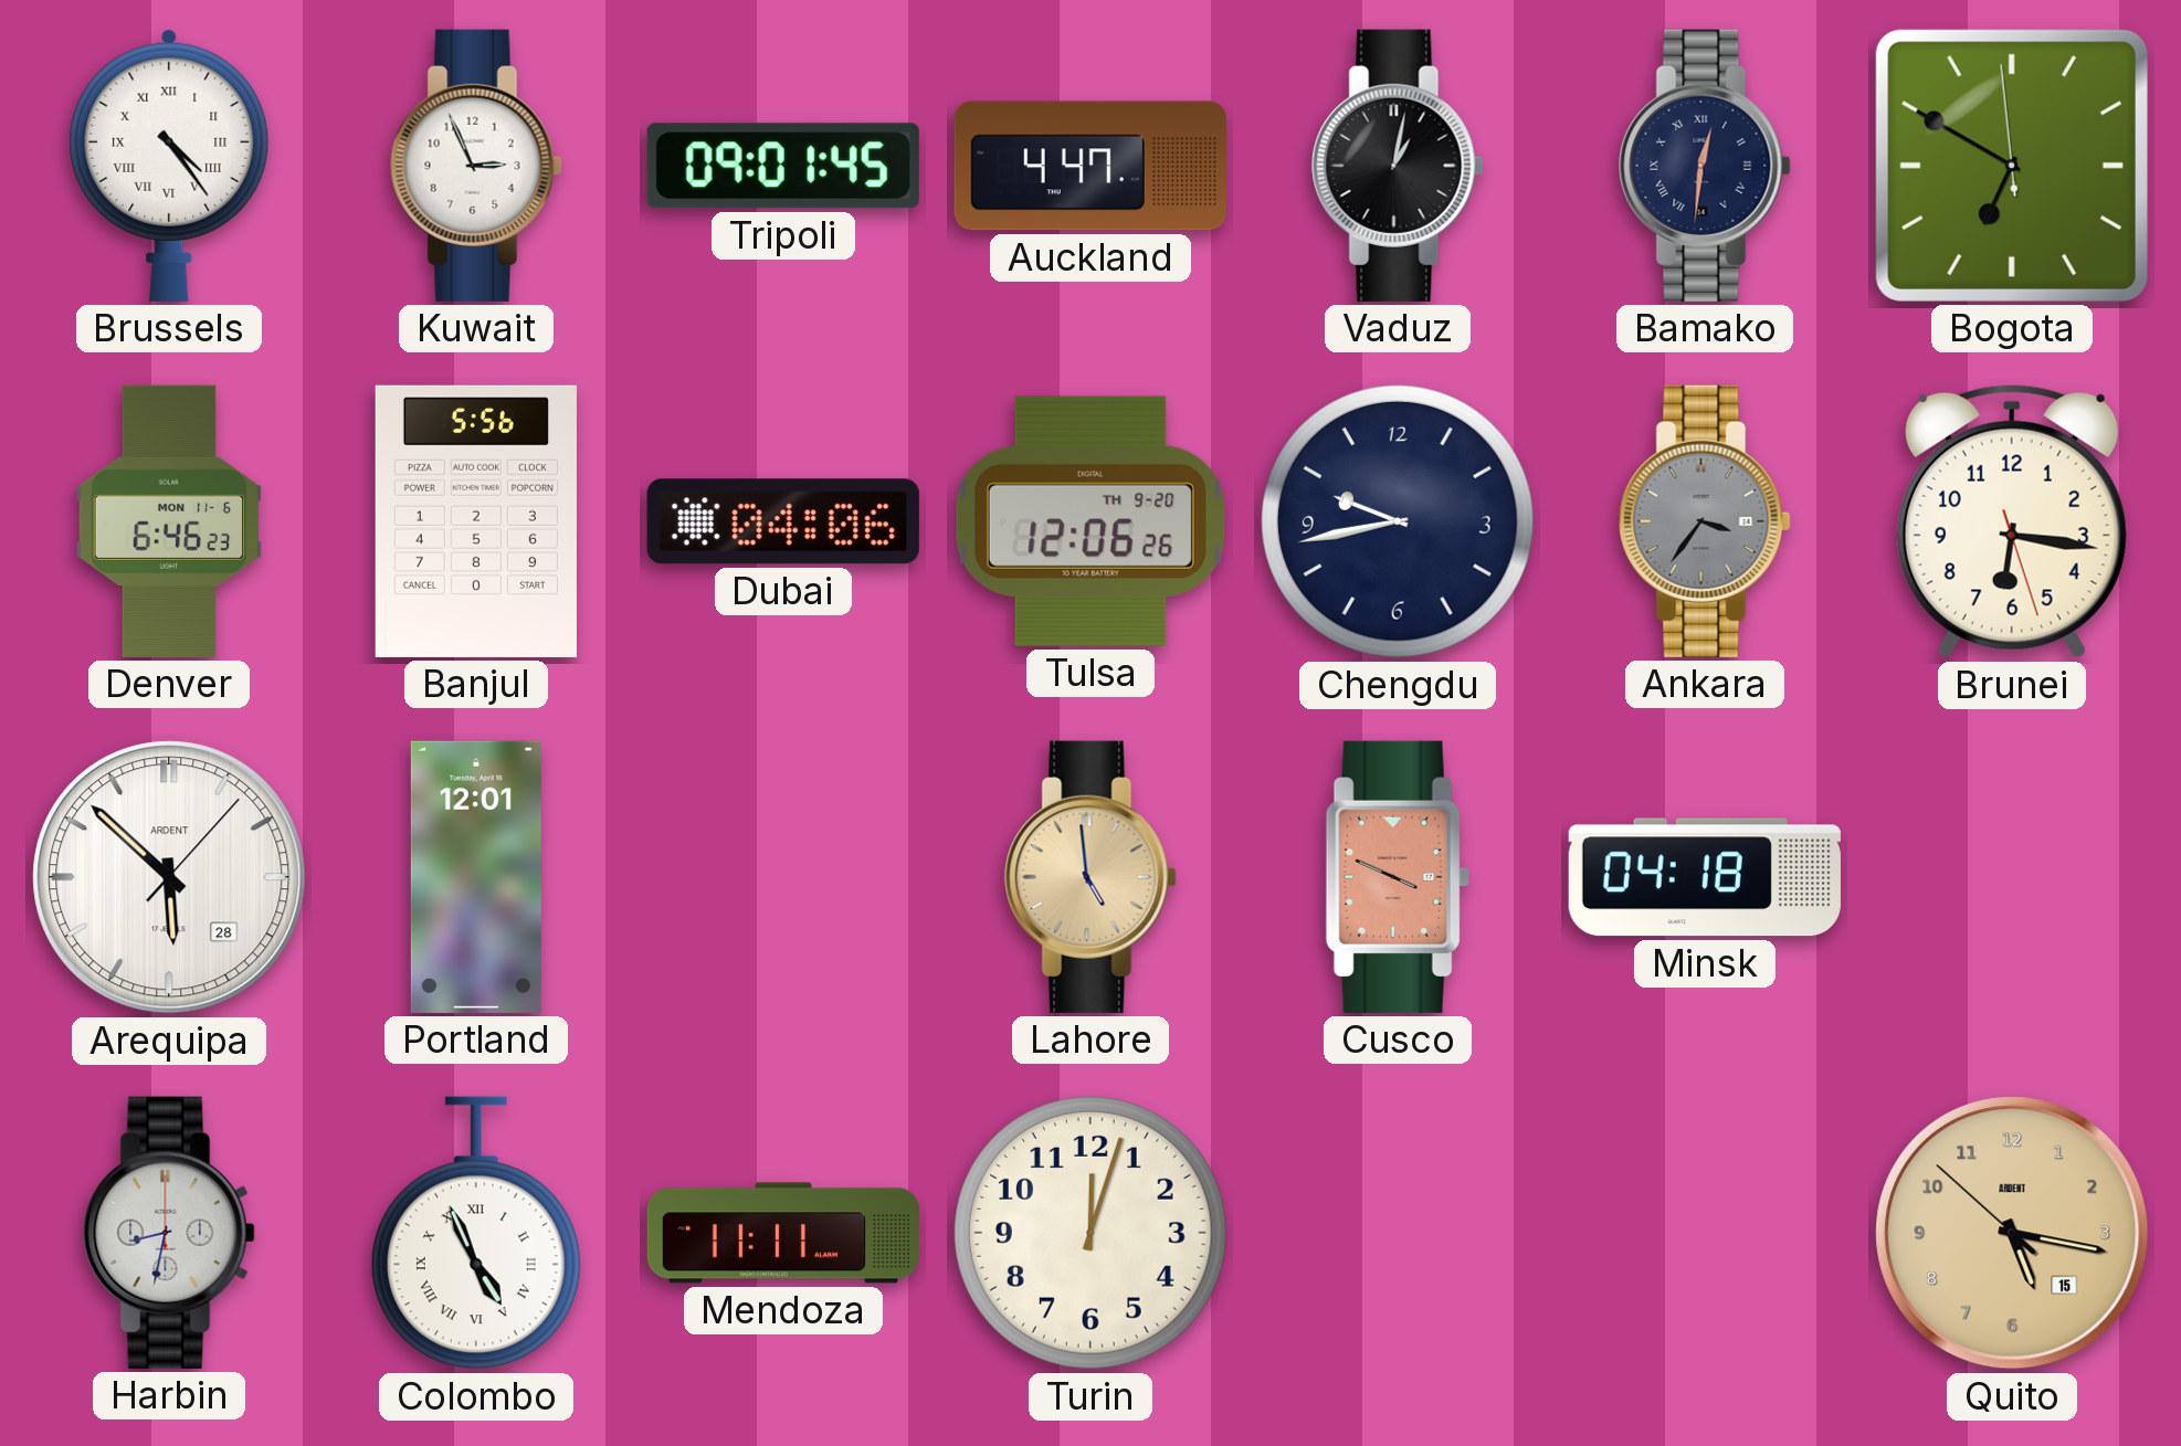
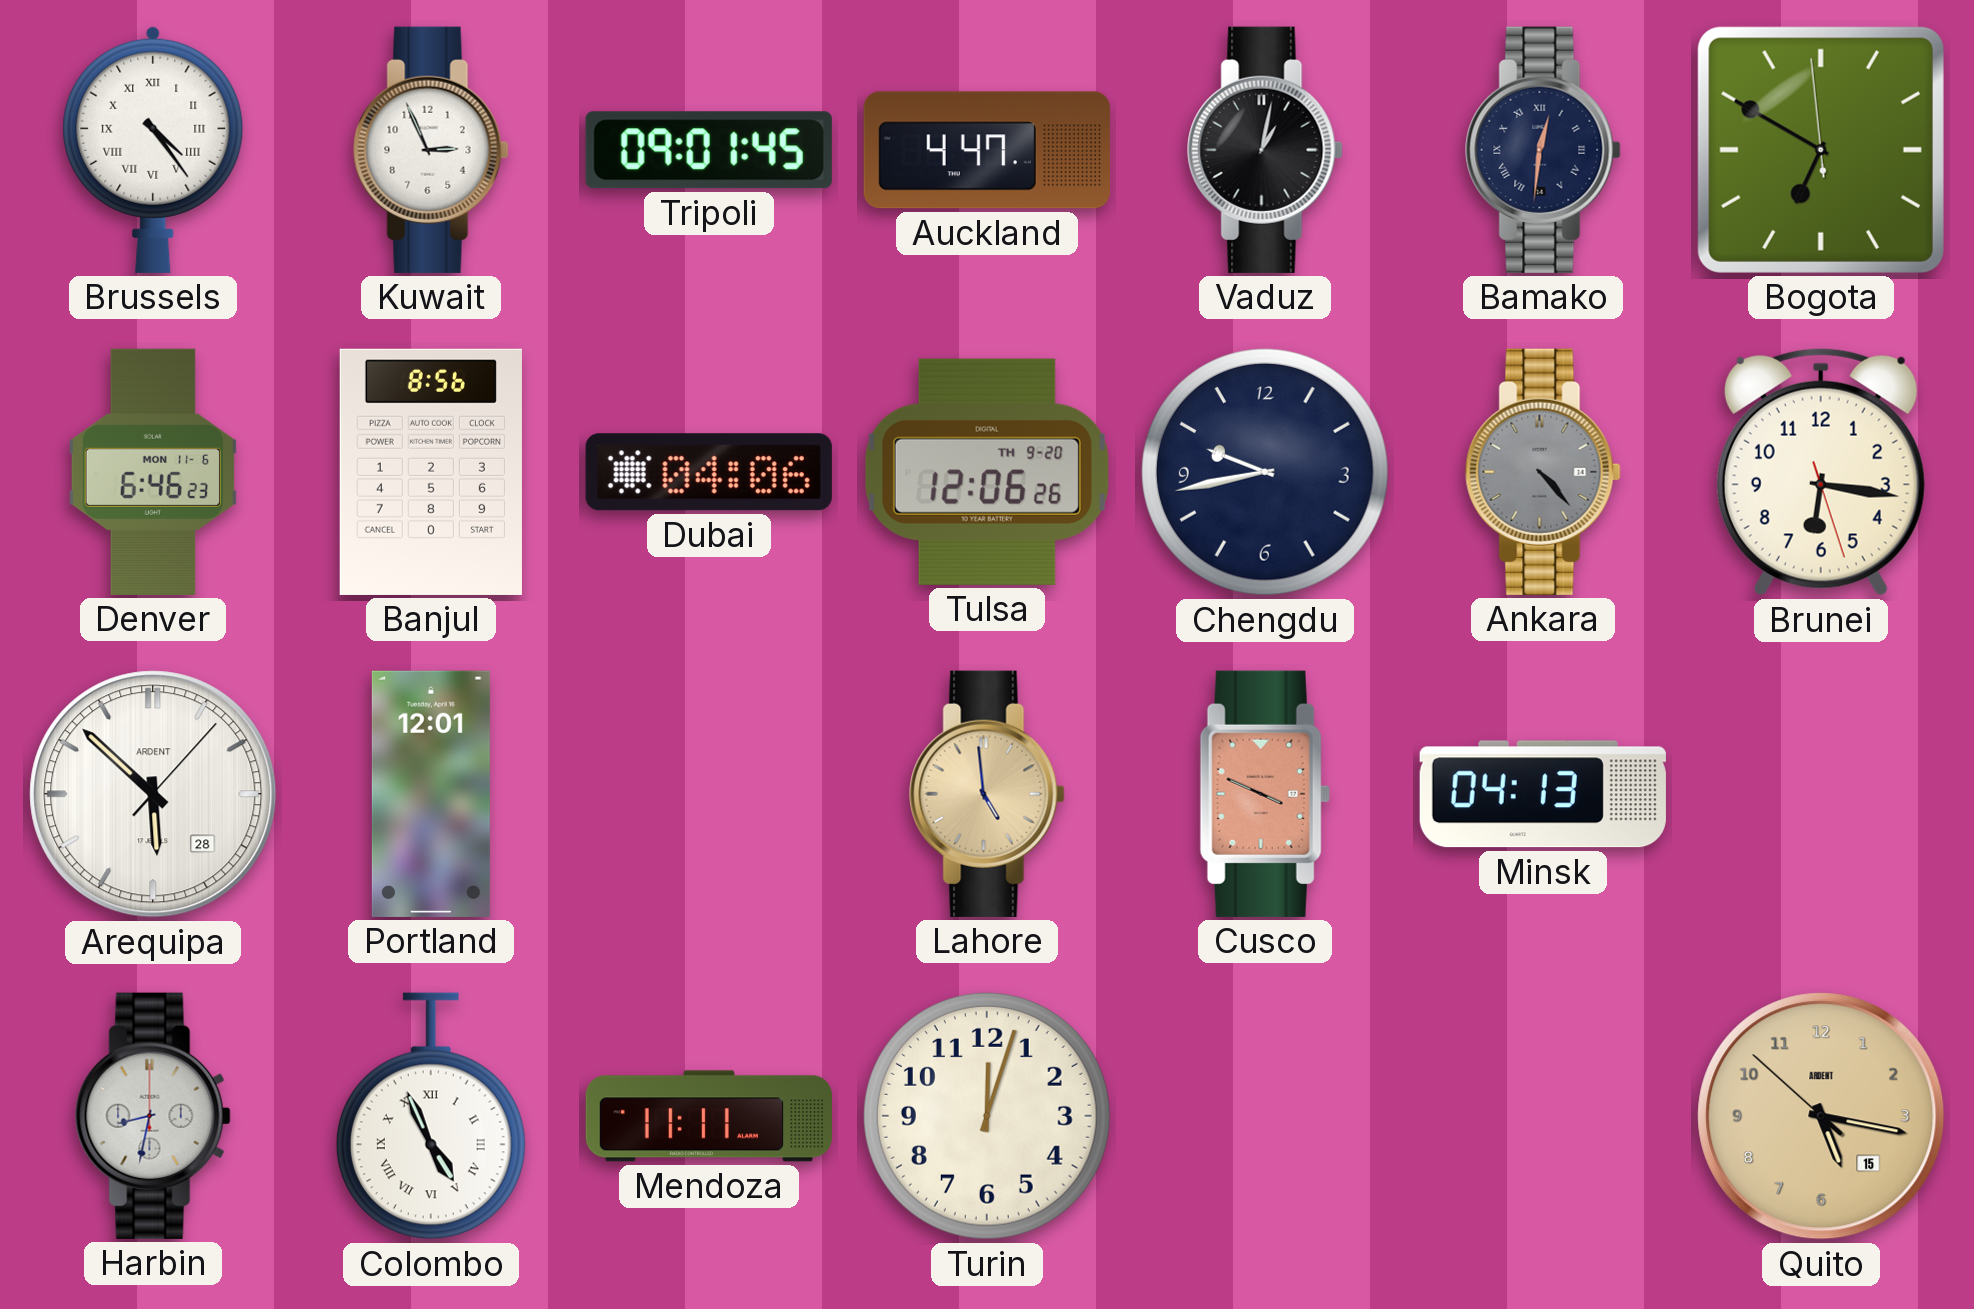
Banjul: 5:56 -> 8:56
Ankara: 3:36 -> 4:23
Minsk: 04:18 -> 04:13
